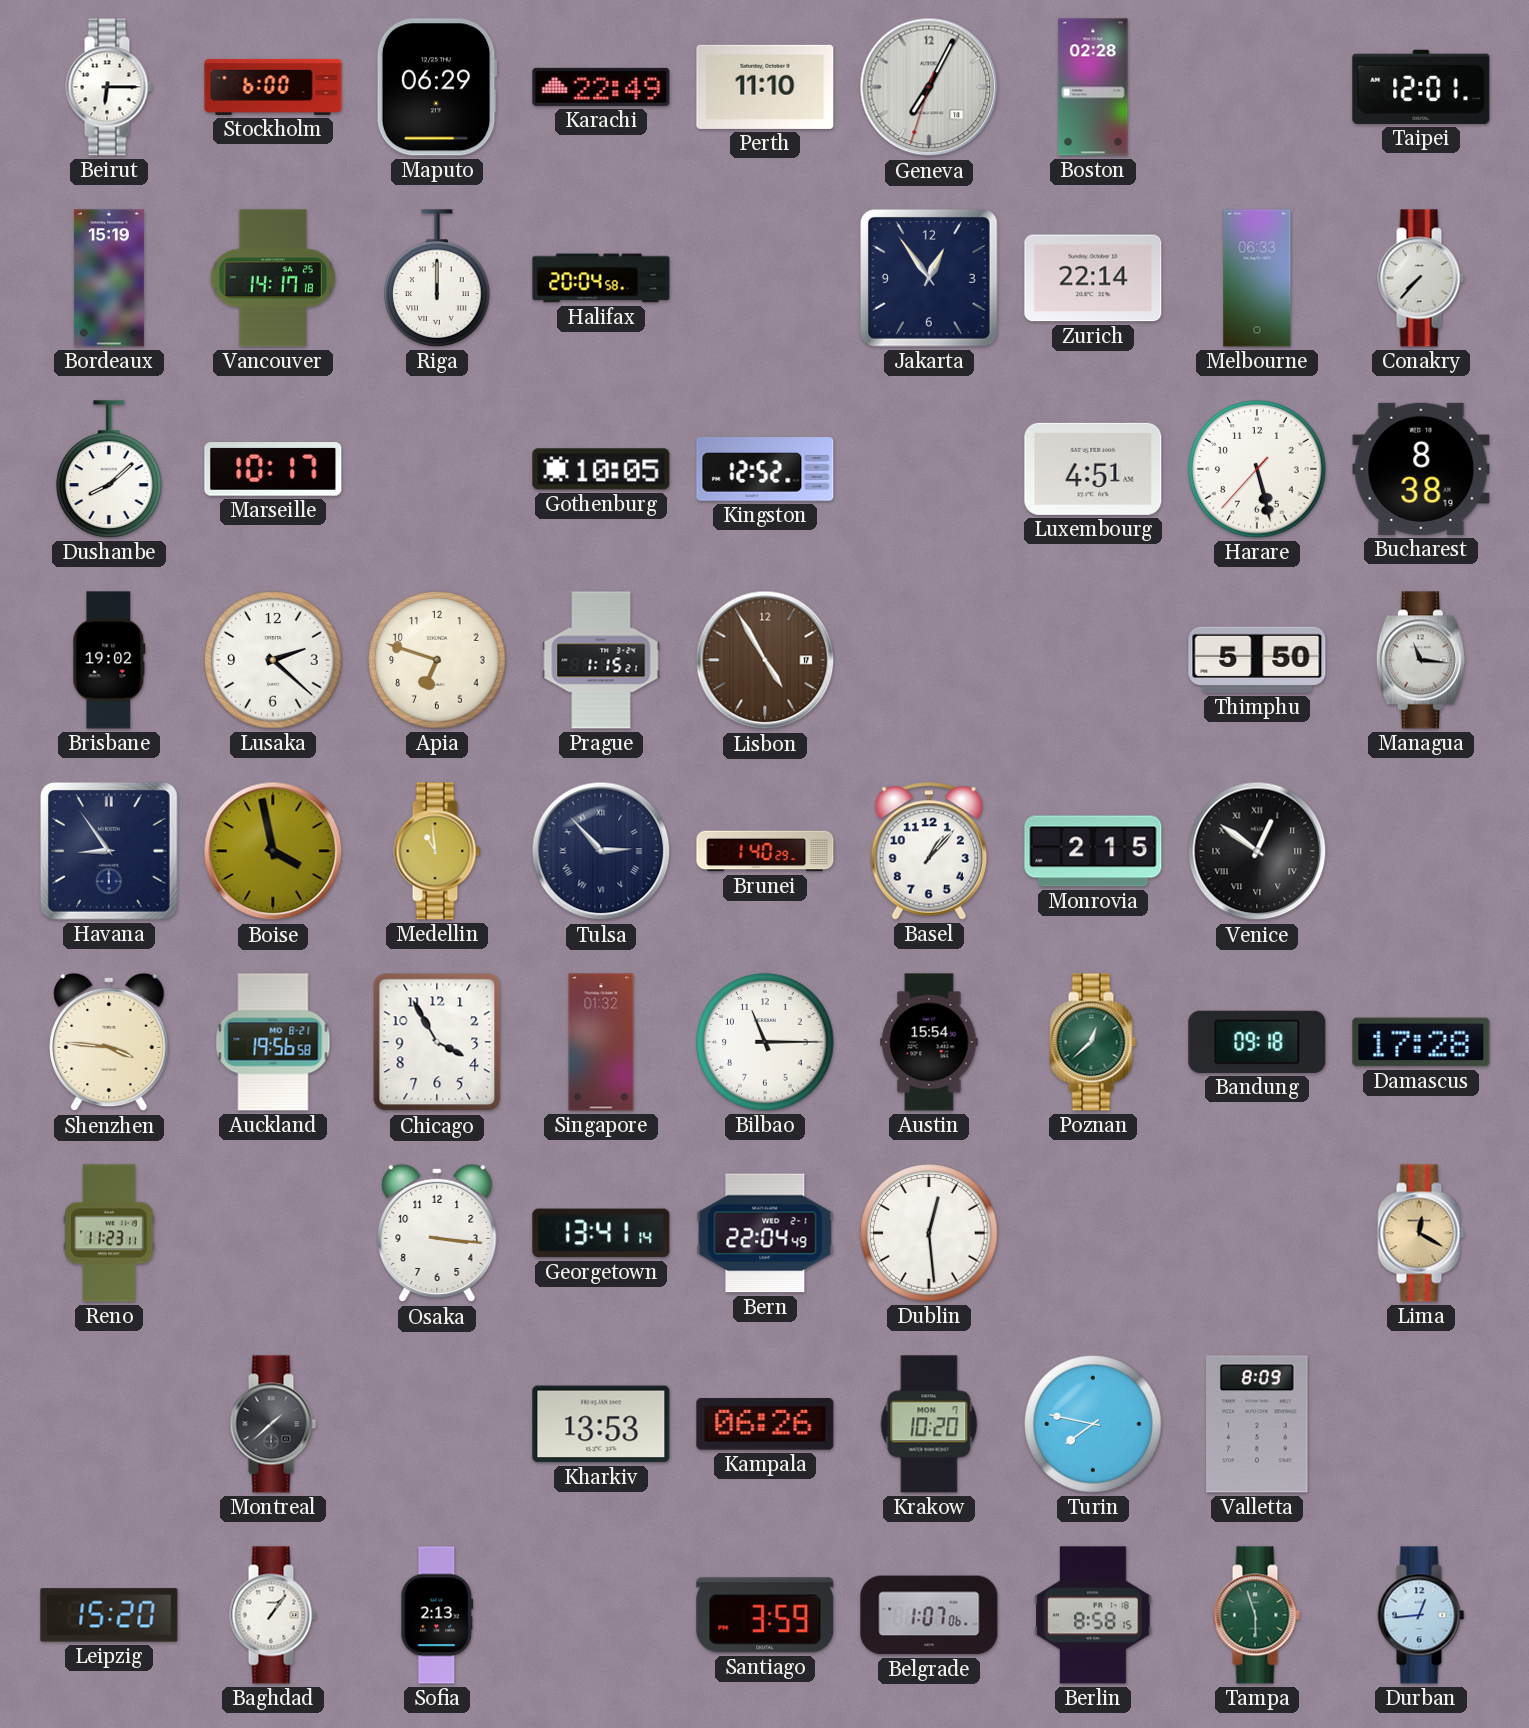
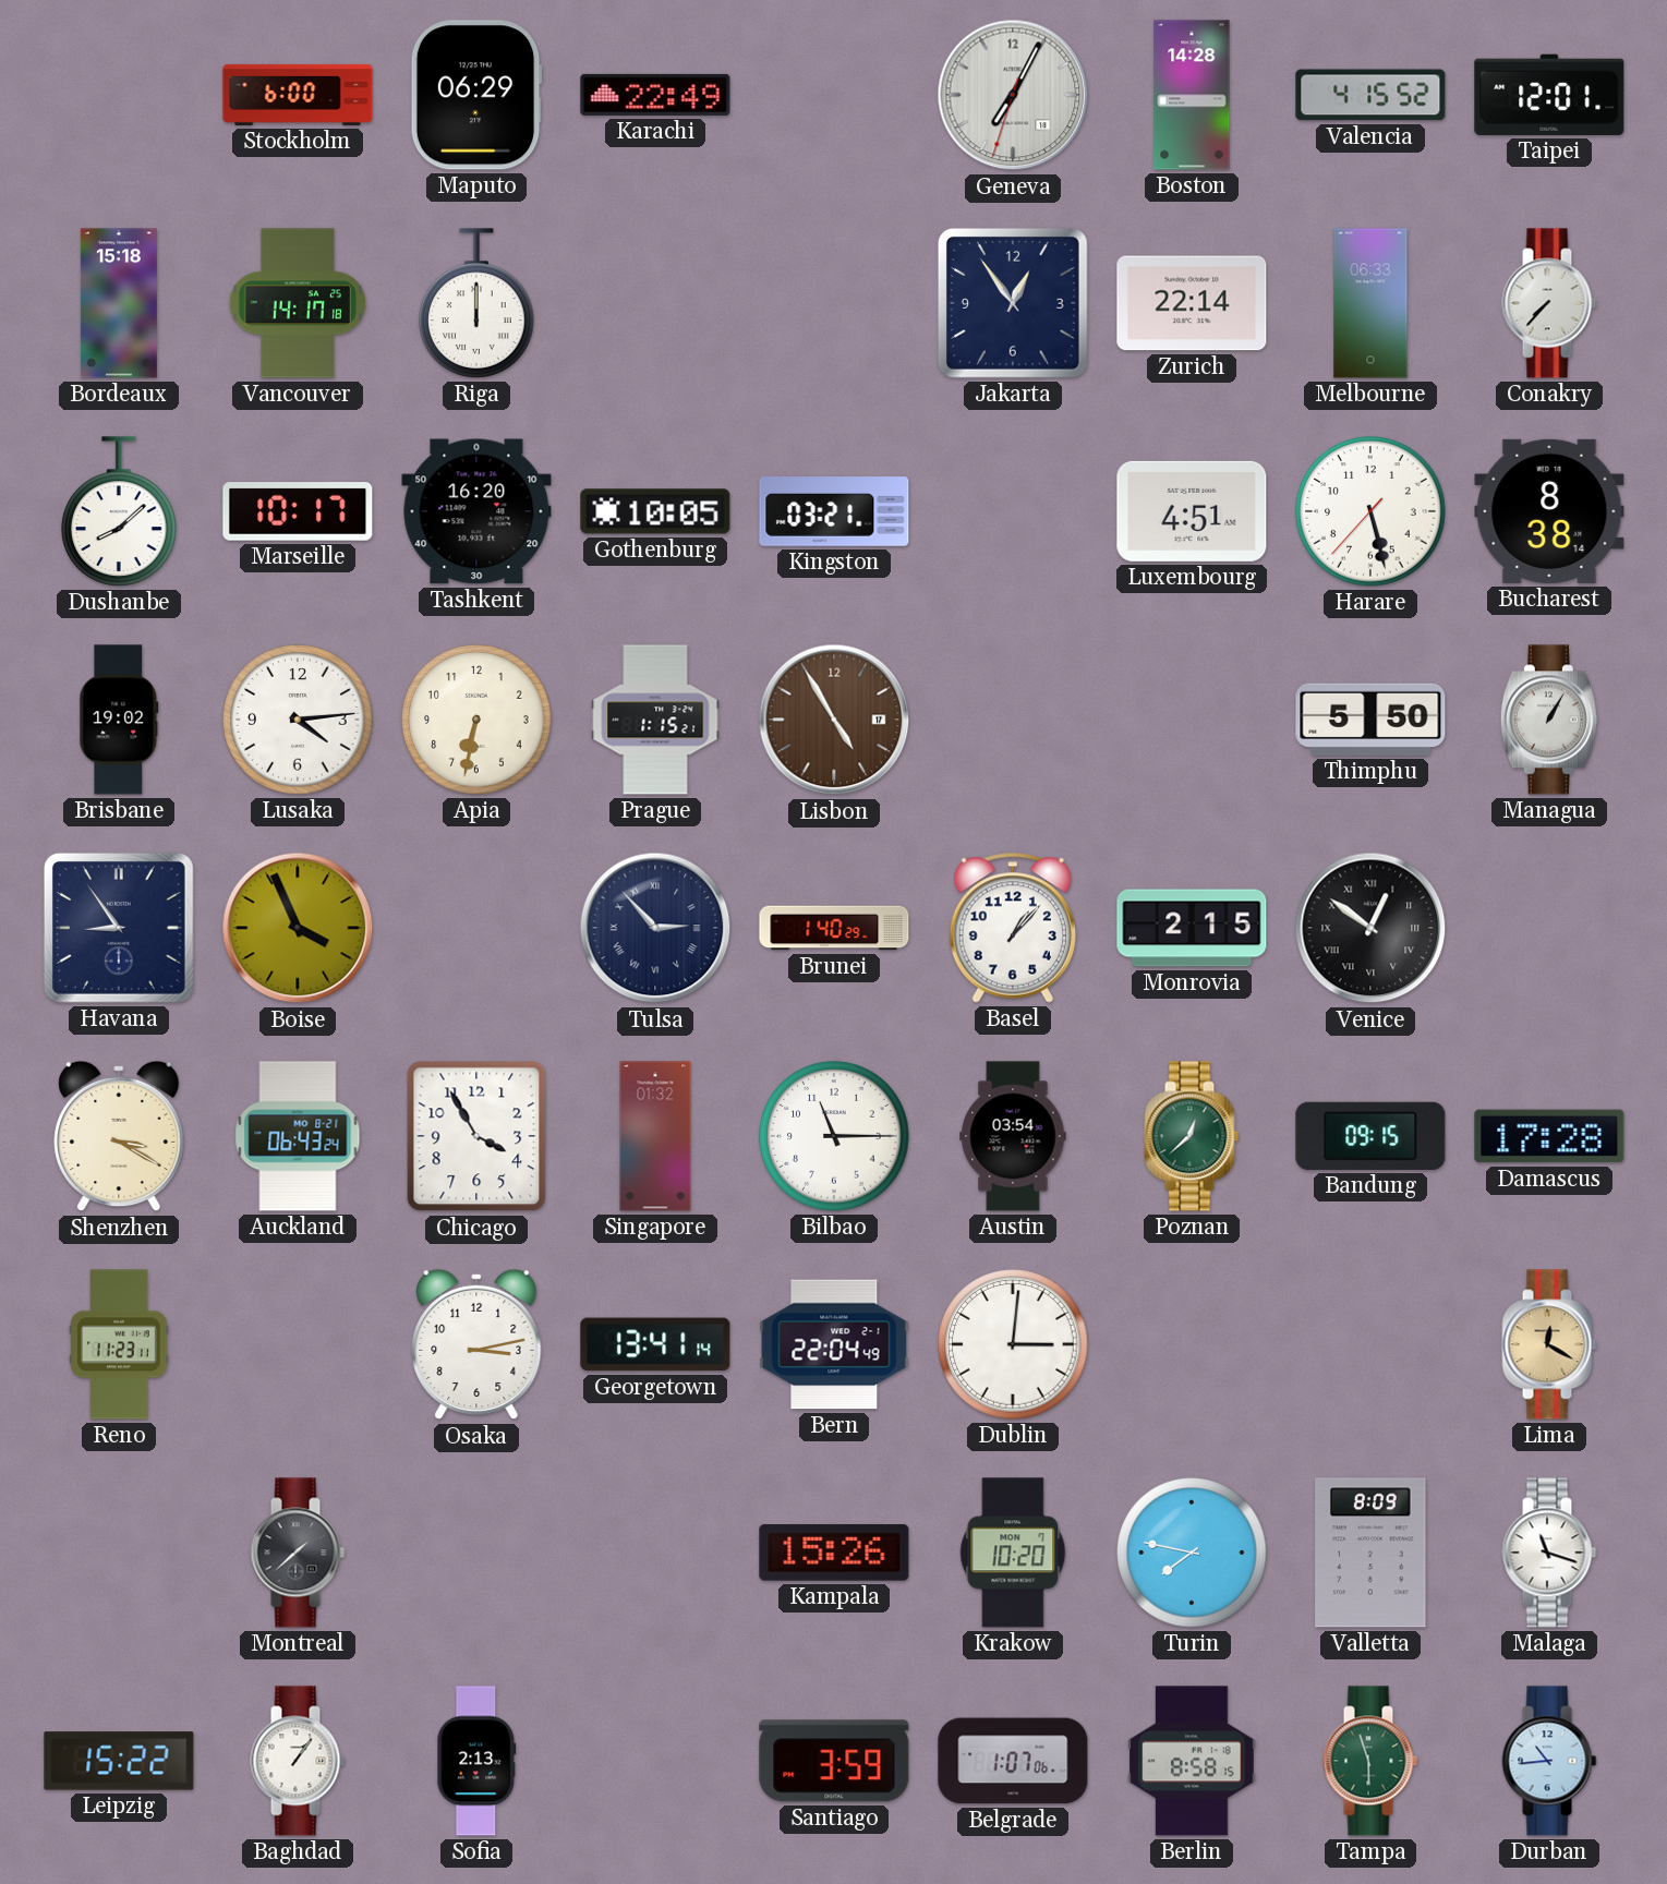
Beirut: 6:15 -> none
Perth: 11:10 -> none
Boston: 02:28 -> 14:28
Valencia: none -> 4:15
Bordeaux: 15:19 -> 15:18
Halifax: 20:04 -> none
Tashkent: none -> 16:20
Kingston: 12:52 -> 03:21
Bucharest: 8:38:19 -> 8:38:14
Lusaka: 2:22 -> 4:14
Apia: 6:48 -> 6:32
Managua: 11:16 -> 1:05
Boise: 3:58 -> 3:56
Medellin: 10:59 -> none
Shenzhen: 3:46 -> 3:20
Auckland: 19:56 -> 06:43
Austin: 15:54 -> 03:54
Bandung: 09:18 -> 09:15
Osaka: 3:16 -> 3:13
Dublin: 12:29 -> 3:01
Kharkiv: 13:53 -> none
Kampala: 06:26 -> 15:26
Malaga: none -> 11:18
Leipzig: 15:20 -> 15:22
Durban: 12:44 -> 10:44
